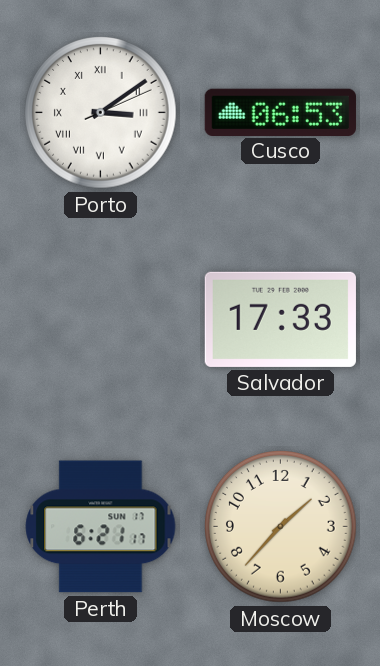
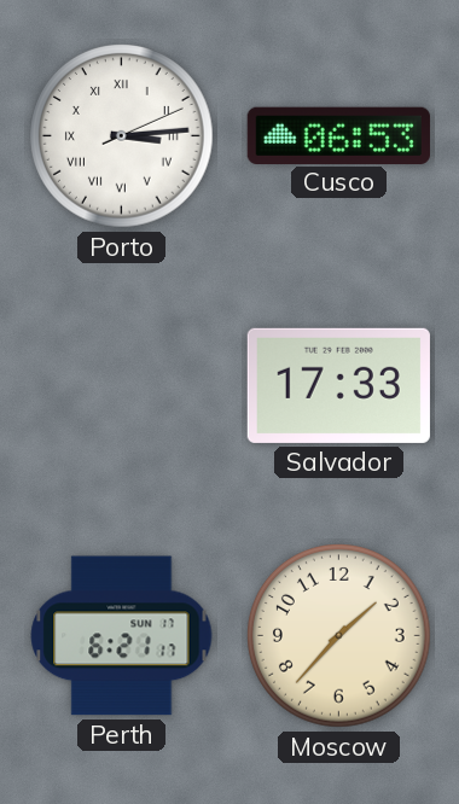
Porto: 3:09 -> 3:14
